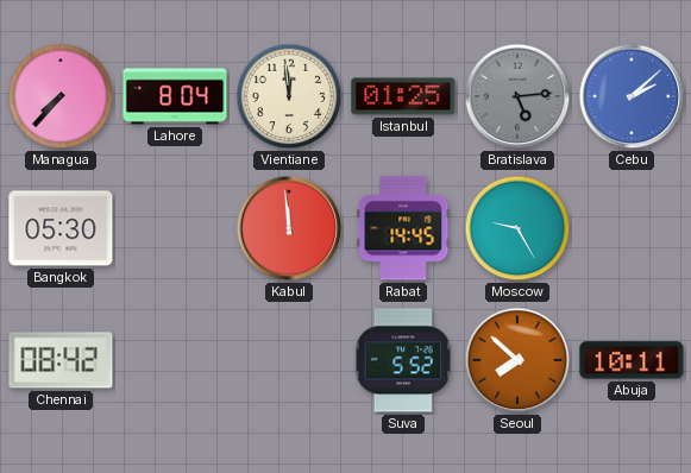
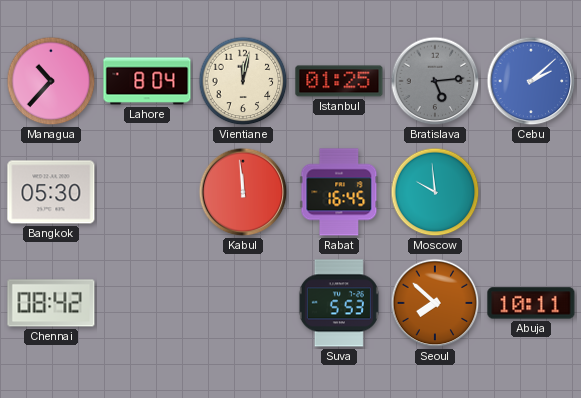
Managua: 7:37 -> 10:37
Vientiane: 11:59 -> 12:02
Rabat: 14:45 -> 16:45
Moscow: 9:25 -> 9:59
Suva: 5:52 -> 5:53
